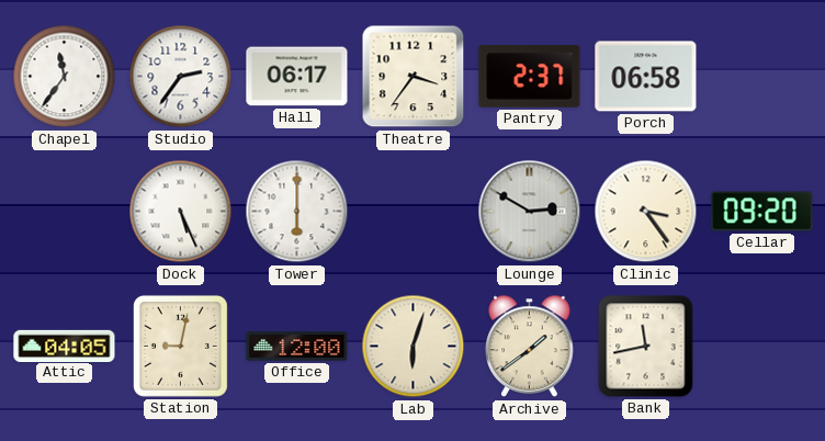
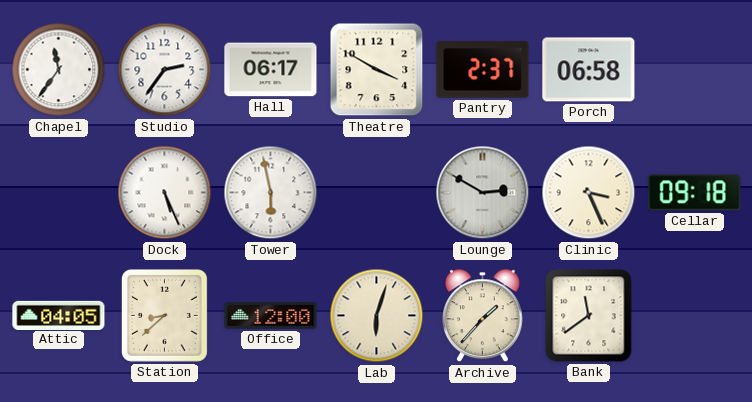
Theatre: 3:36 -> 3:50
Tower: 6:00 -> 5:58
Clinic: 3:24 -> 3:26
Cellar: 09:20 -> 09:18
Station: 9:02 -> 8:38
Archive: 1:39 -> 1:37
Bank: 11:43 -> 11:39
